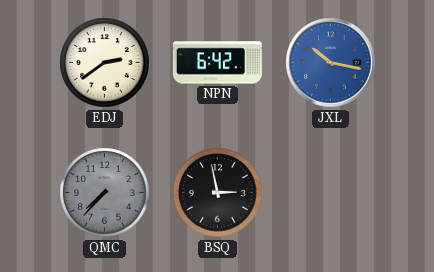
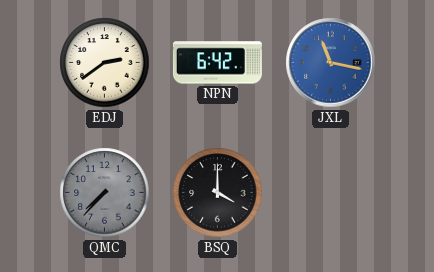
JXL: 10:17 -> 11:17
BSQ: 2:58 -> 4:00
